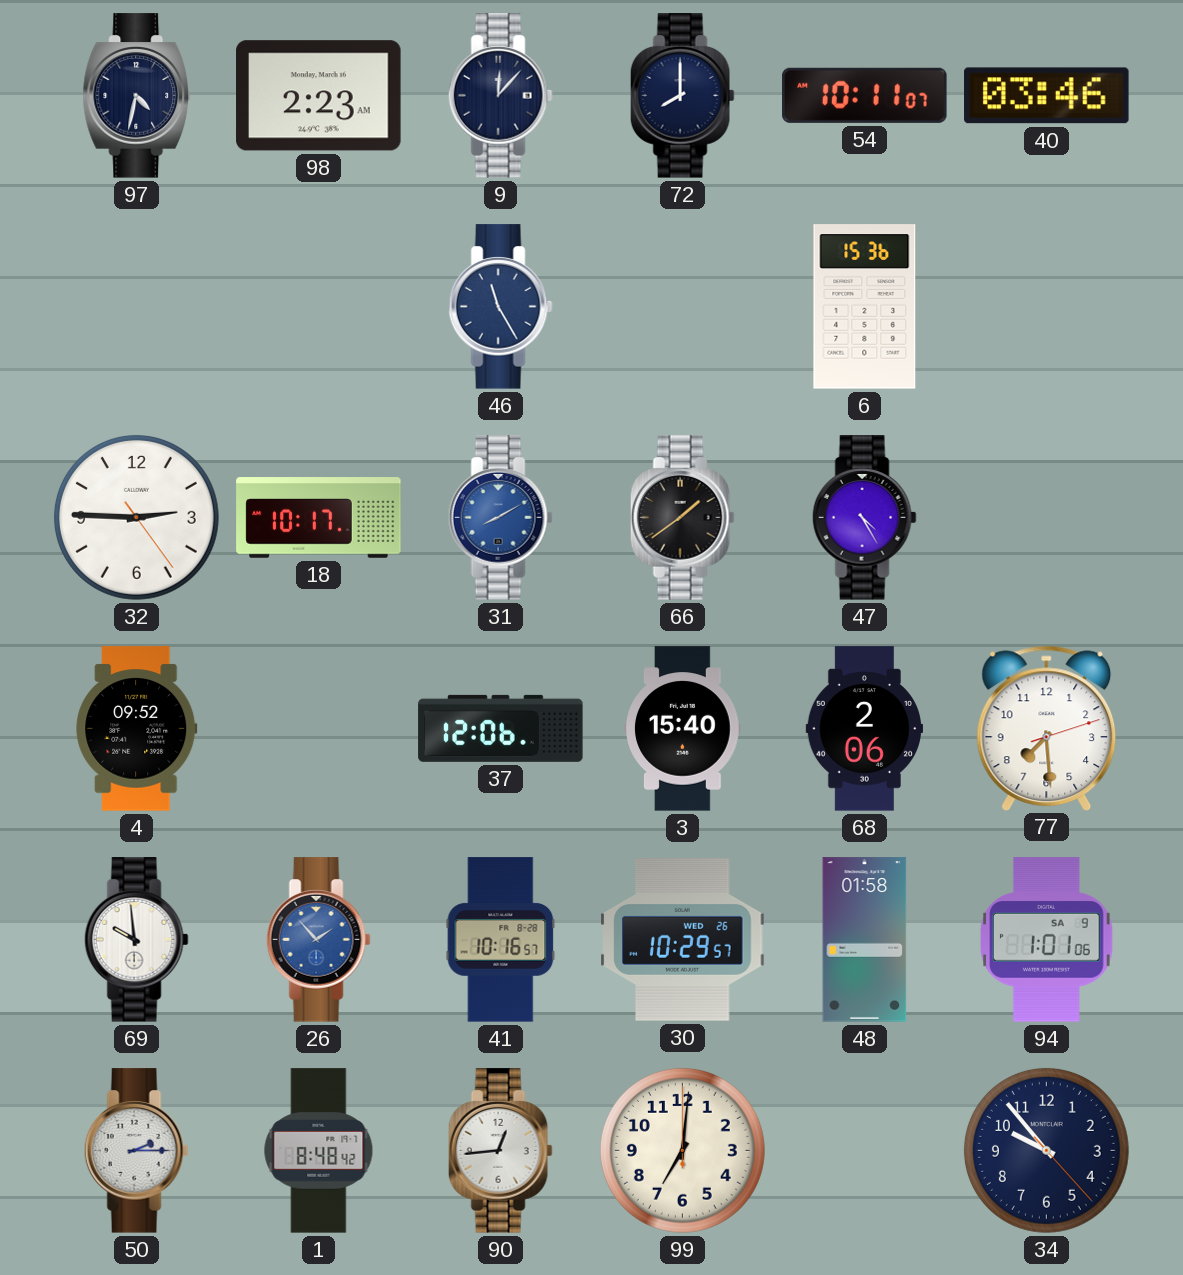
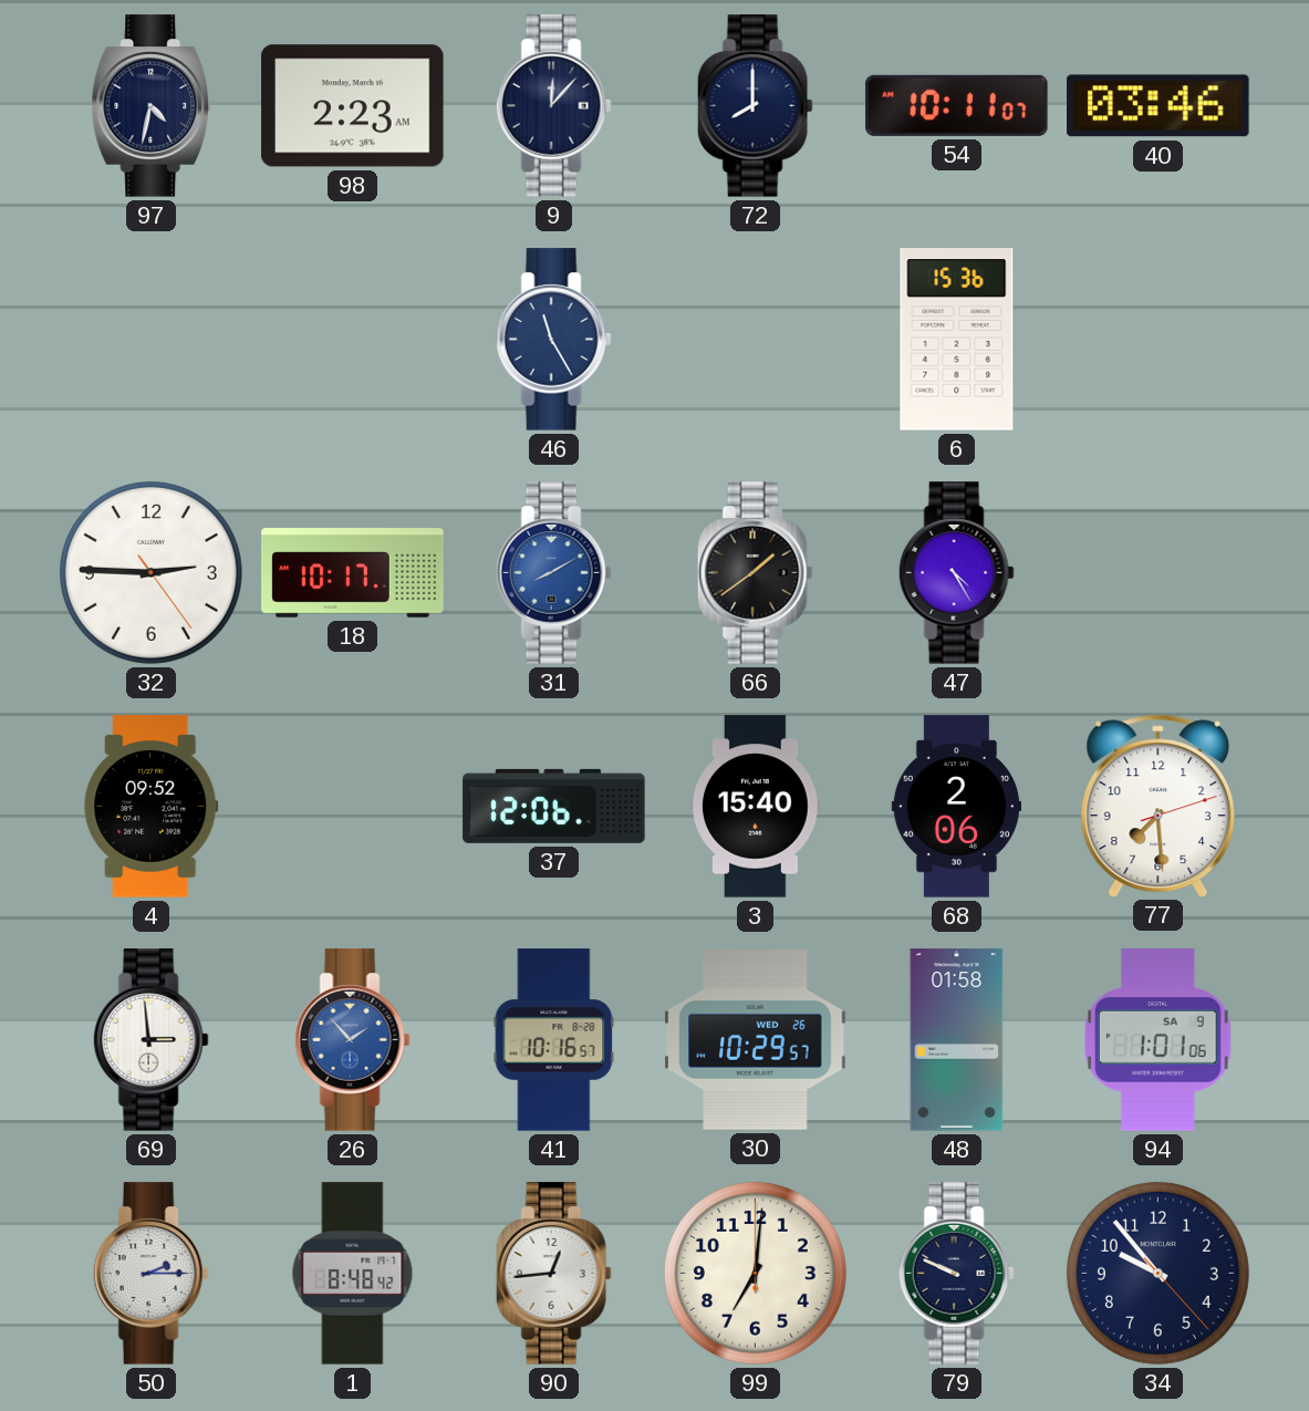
69: 9:59 -> 2:59
79: none -> 9:49
